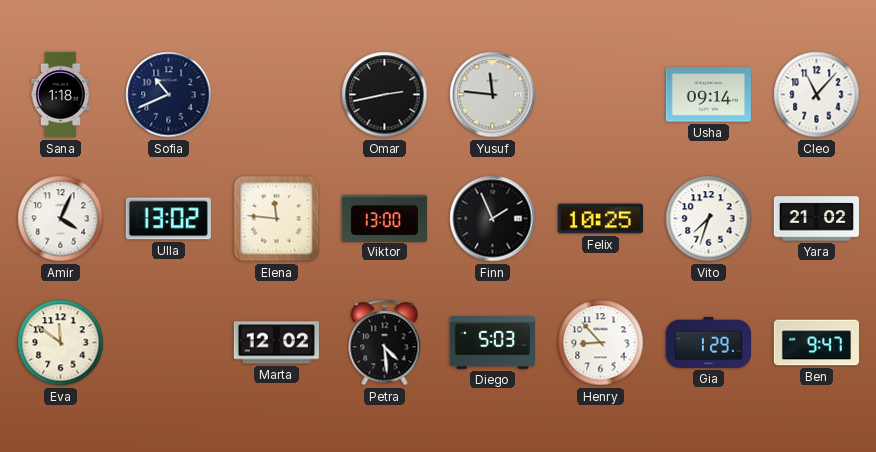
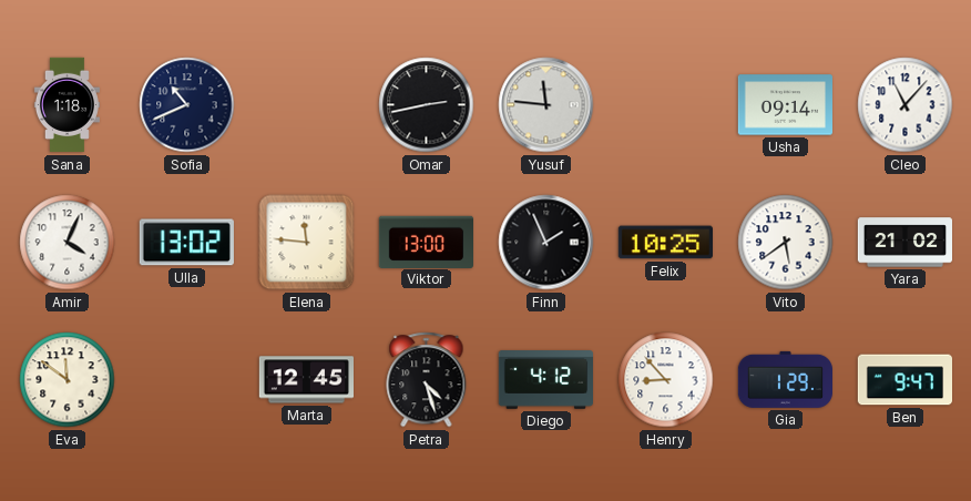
Vito: 7:33 -> 5:39
Marta: 12:02 -> 12:45
Petra: 4:29 -> 4:27
Diego: 5:03 -> 4:12
